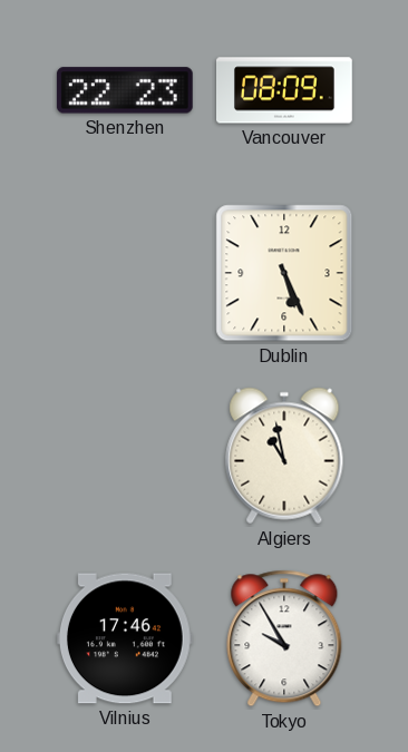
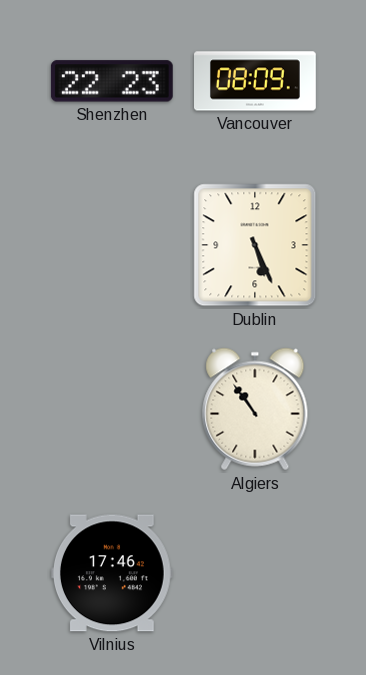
Algiers: 10:58 -> 10:54
Tokyo: 9:55 -> none
